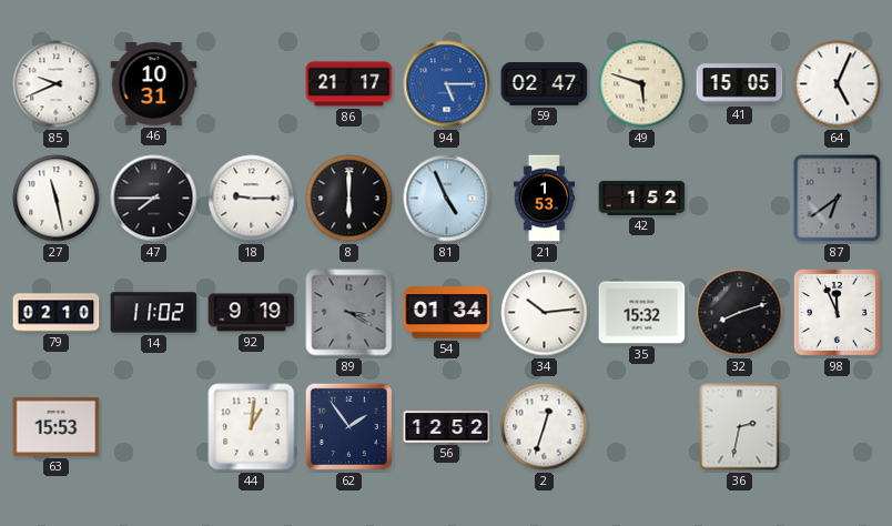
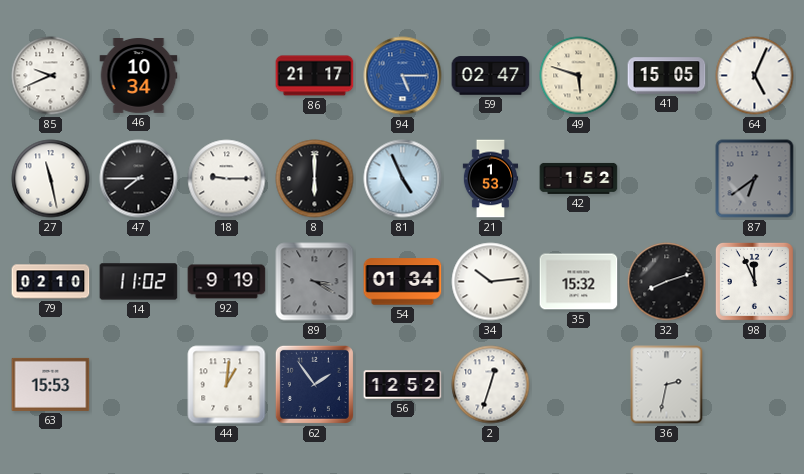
46: 10:31 -> 10:34
